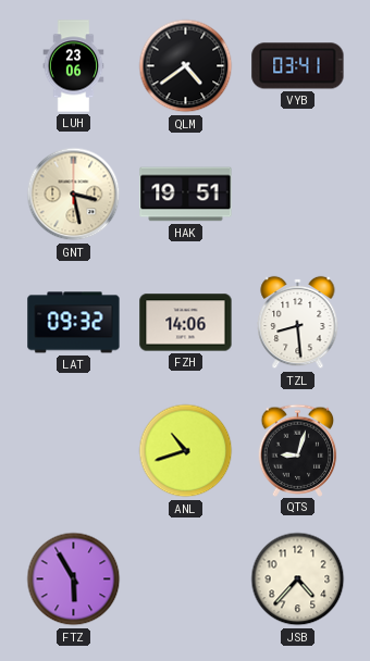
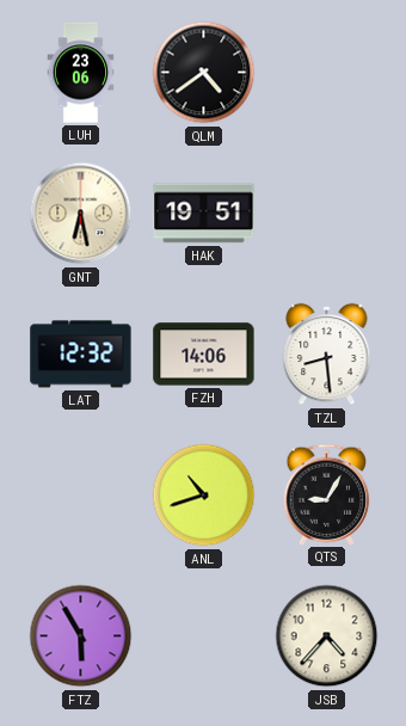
VYB: 03:41 -> none
GNT: 3:28 -> 6:28
LAT: 09:32 -> 12:32
QTS: 9:03 -> 9:05
